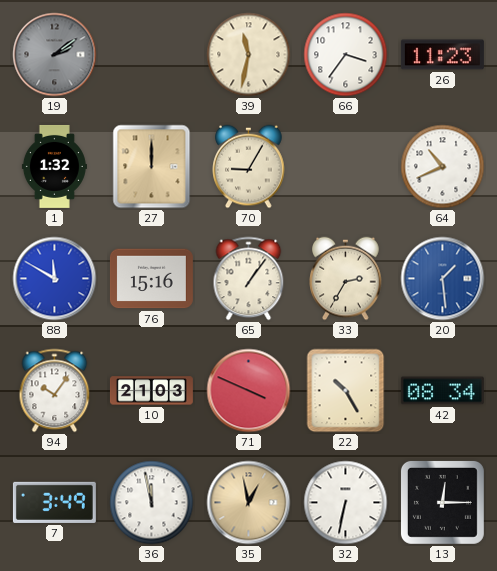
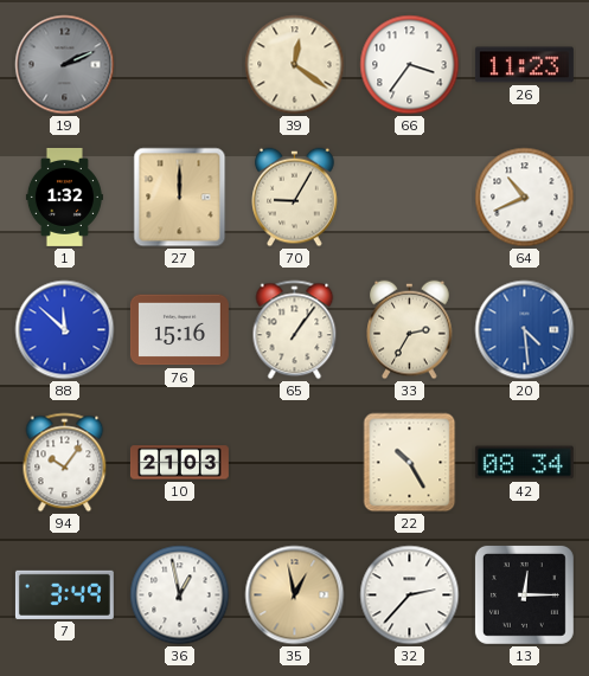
19: 2:09 -> 2:11
39: 11:32 -> 12:21
88: 11:50 -> 11:52
20: 1:29 -> 4:29
71: 3:49 -> none
36: 11:58 -> 12:58
32: 6:32 -> 2:37
